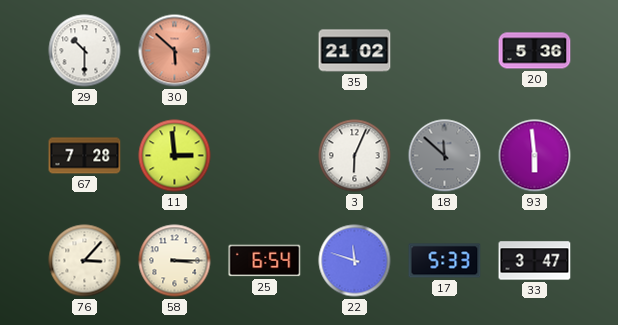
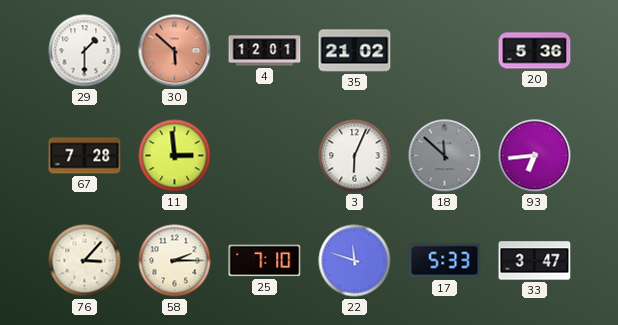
29: 10:30 -> 1:30
4: none -> 12:01
93: 5:59 -> 6:44
58: 3:15 -> 2:15
25: 6:54 -> 7:10
